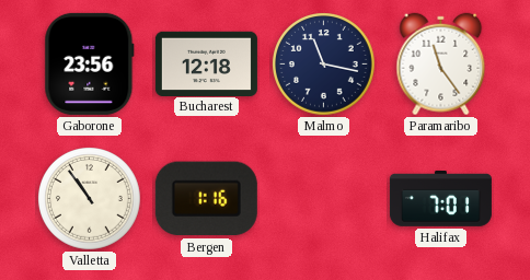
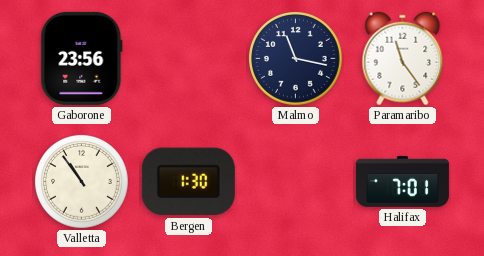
Bucharest: 12:18 -> none
Bergen: 1:16 -> 1:30
